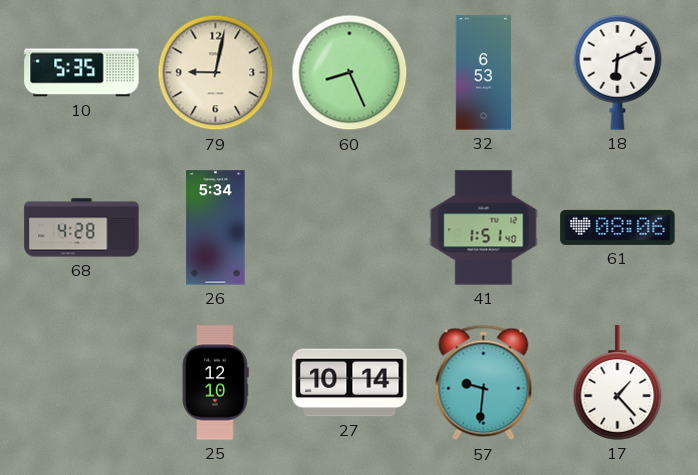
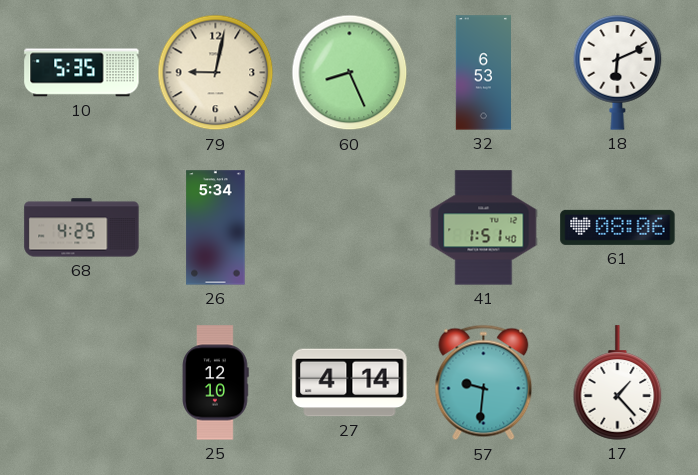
68: 4:28 -> 4:25
27: 10:14 -> 4:14
